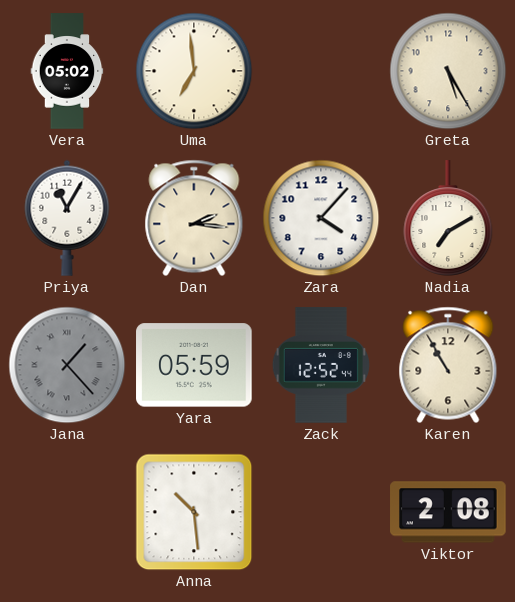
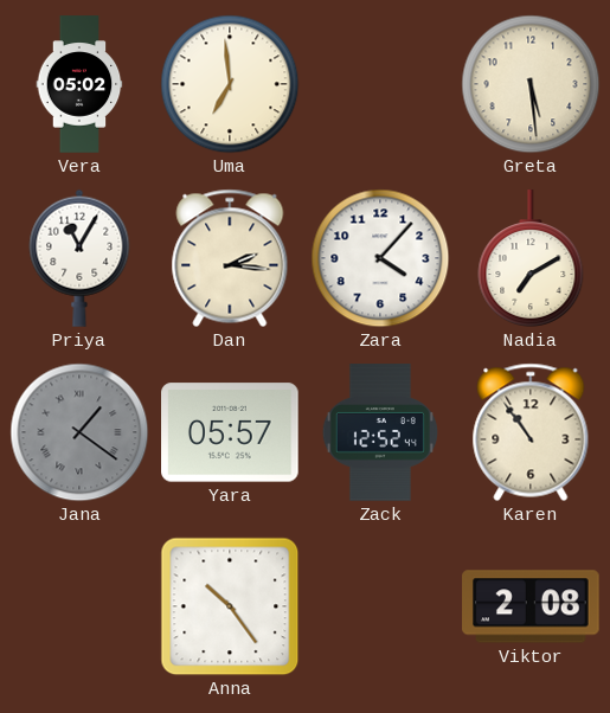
Greta: 5:25 -> 5:29
Jana: 1:23 -> 1:21
Yara: 05:59 -> 05:57
Karen: 10:55 -> 10:54
Anna: 10:29 -> 10:24
